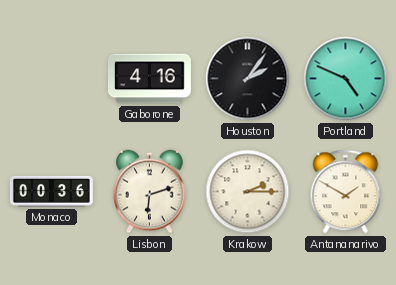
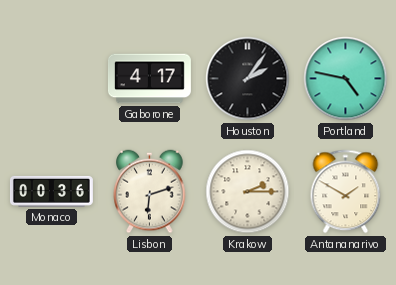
Gaborone: 4:16 -> 4:17
Portland: 4:49 -> 4:47
